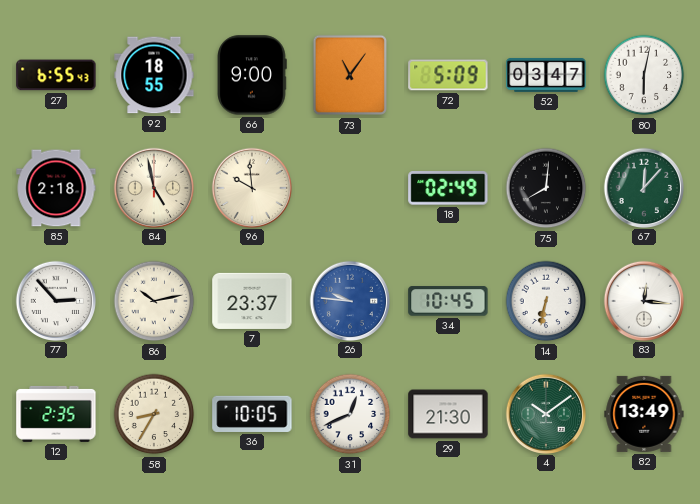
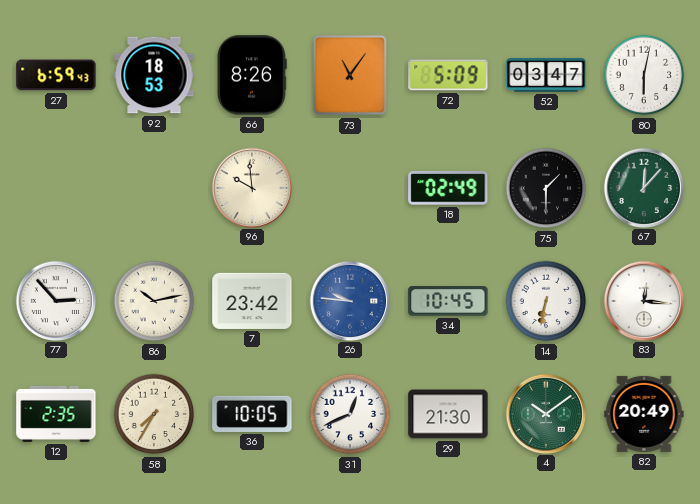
27: 6:55 -> 6:59
92: 18:55 -> 18:53
66: 9:00 -> 8:26
85: 2:18 -> none
84: 4:58 -> none
75: 8:01 -> 1:30
7: 23:37 -> 23:42
58: 8:35 -> 7:35
82: 13:49 -> 20:49
